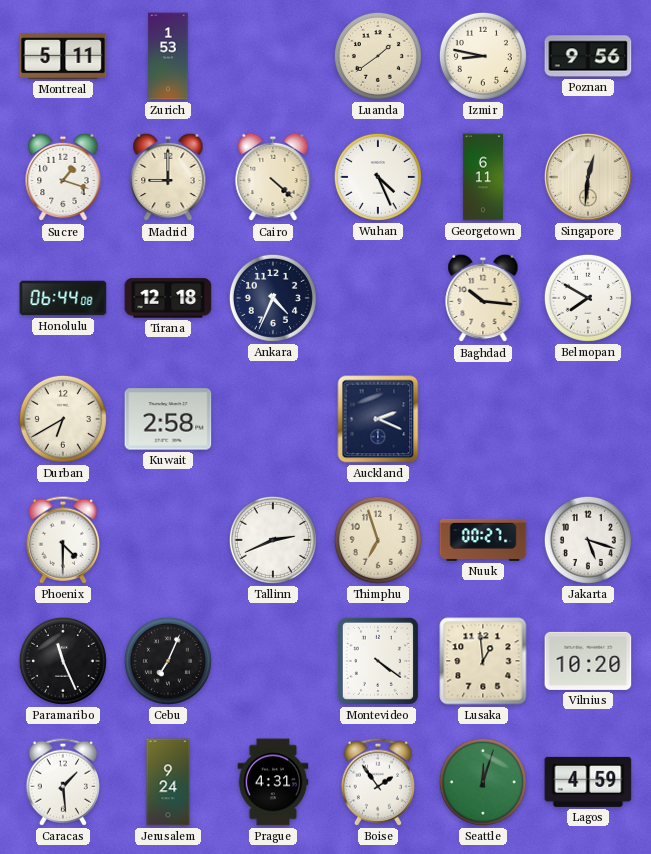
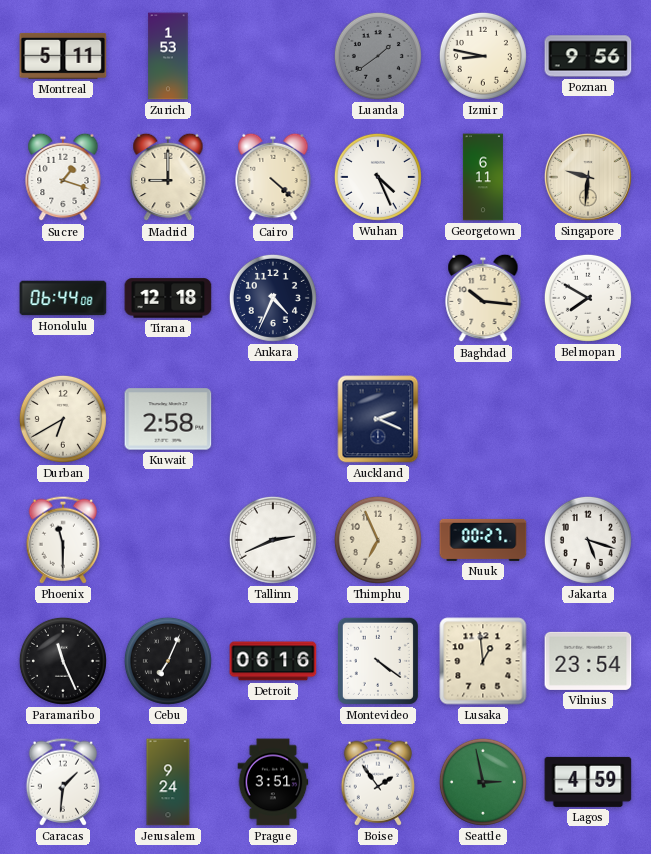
Luanda dial: cream -> grey
Singapore: 12:31 -> 9:31
Phoenix: 4:30 -> 11:30
Thimphu: 6:57 -> 6:56
Detroit: none -> 06:16
Vilnius: 10:20 -> 23:54
Caracas: 1:29 -> 1:31
Prague: 4:31 -> 3:51
Seattle: 12:03 -> 2:58
